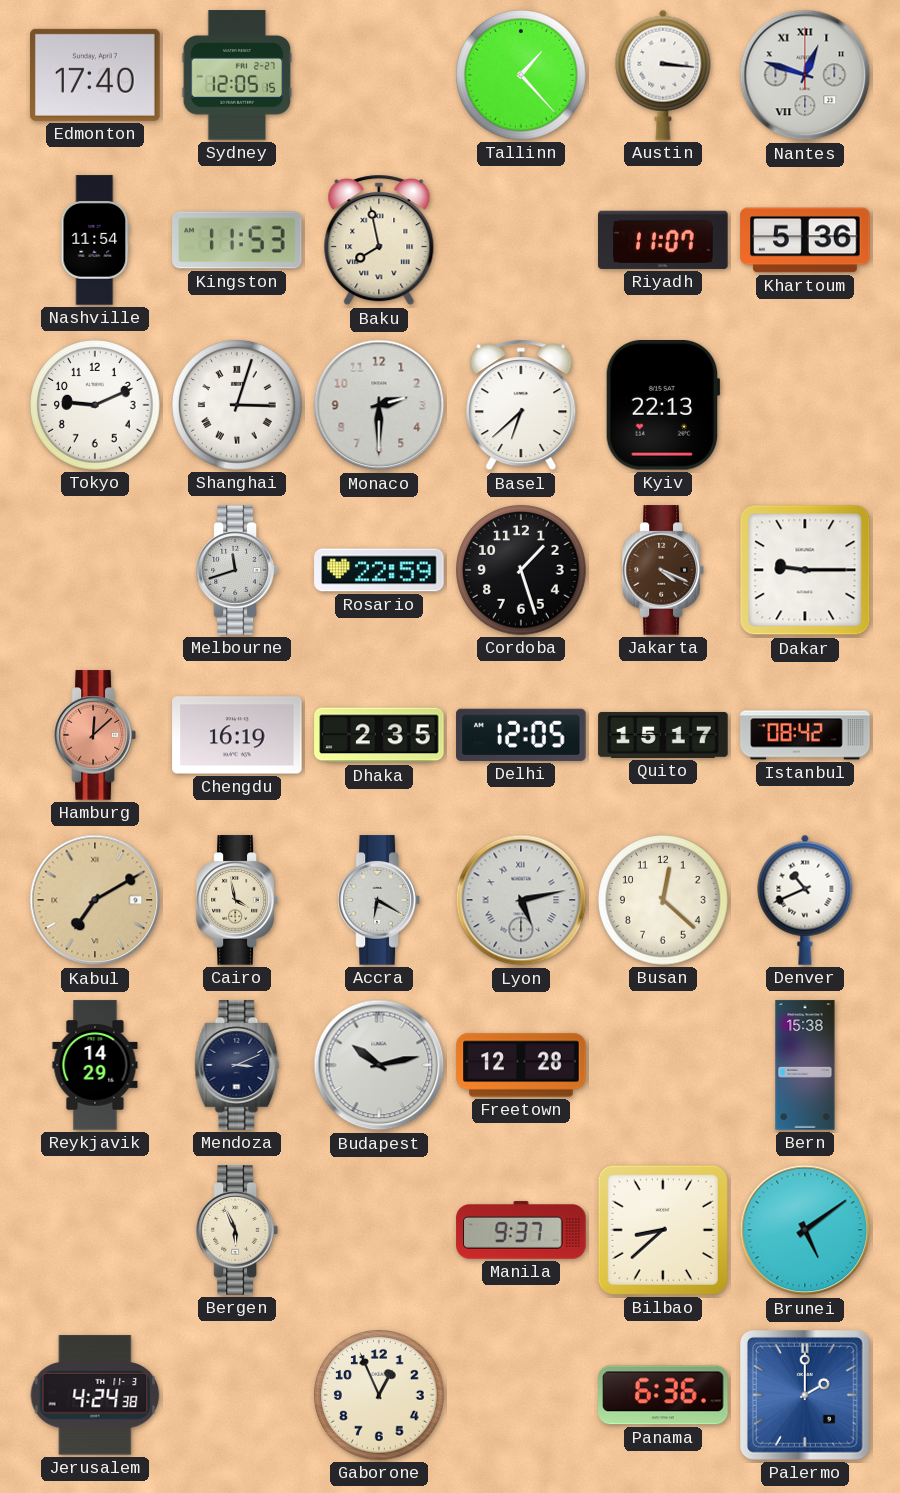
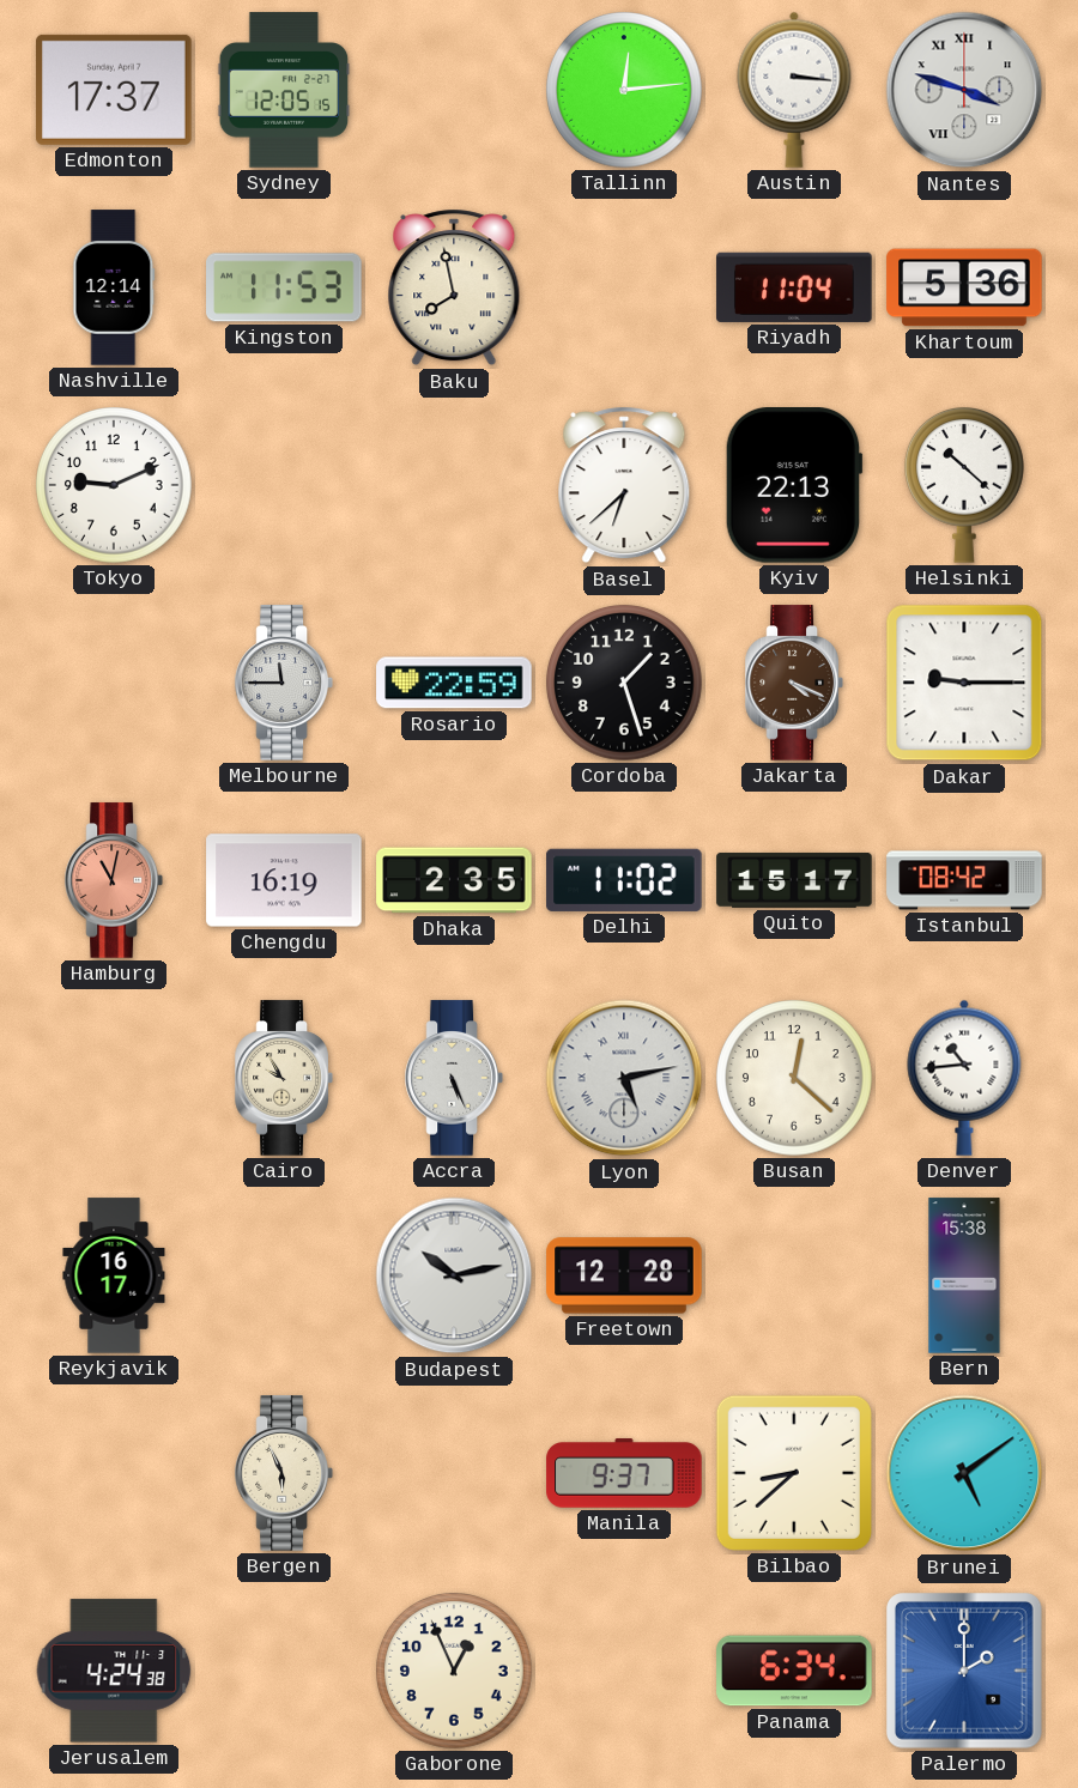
Edmonton: 17:40 -> 17:37
Tallinn: 1:23 -> 12:14
Nantes: 12:48 -> 3:48
Nashville: 11:54 -> 12:14
Riyadh: 11:07 -> 11:04
Shanghai: 3:03 -> none
Monaco: 2:30 -> none
Helsinki: none -> 10:22
Melbourne: 11:42 -> 11:45
Hamburg: 12:08 -> 11:02
Delhi: 12:05 -> 11:02
Kabul: 7:10 -> none
Cairo: 3:58 -> 9:55
Accra: 6:20 -> 5:26
Denver: 10:41 -> 10:44
Reykjavik: 14:29 -> 16:17
Mendoza: 3:11 -> none
Panama: 6:36 -> 6:34
